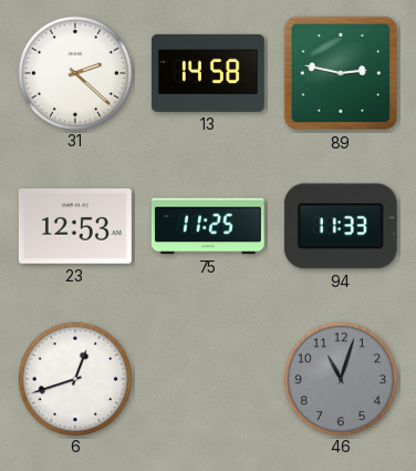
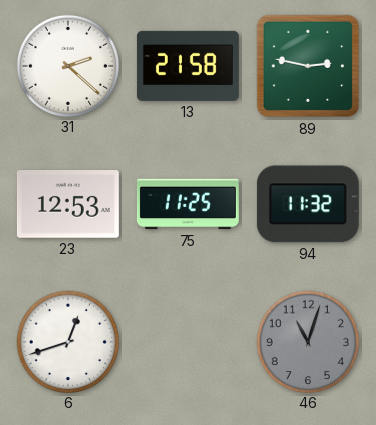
13: 14:58 -> 21:58
94: 11:33 -> 11:32
